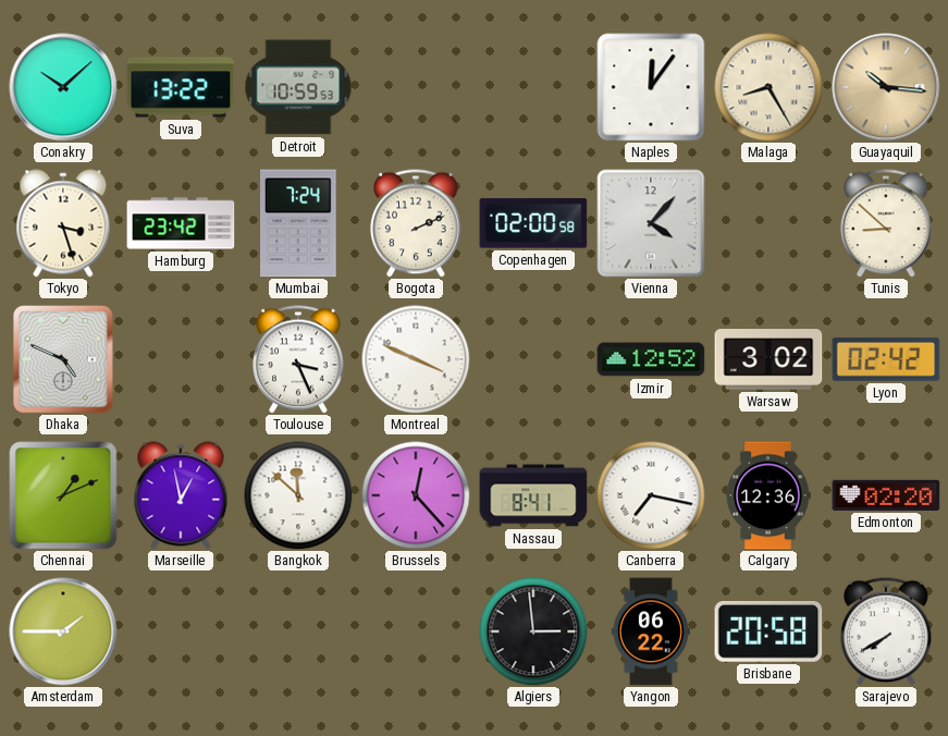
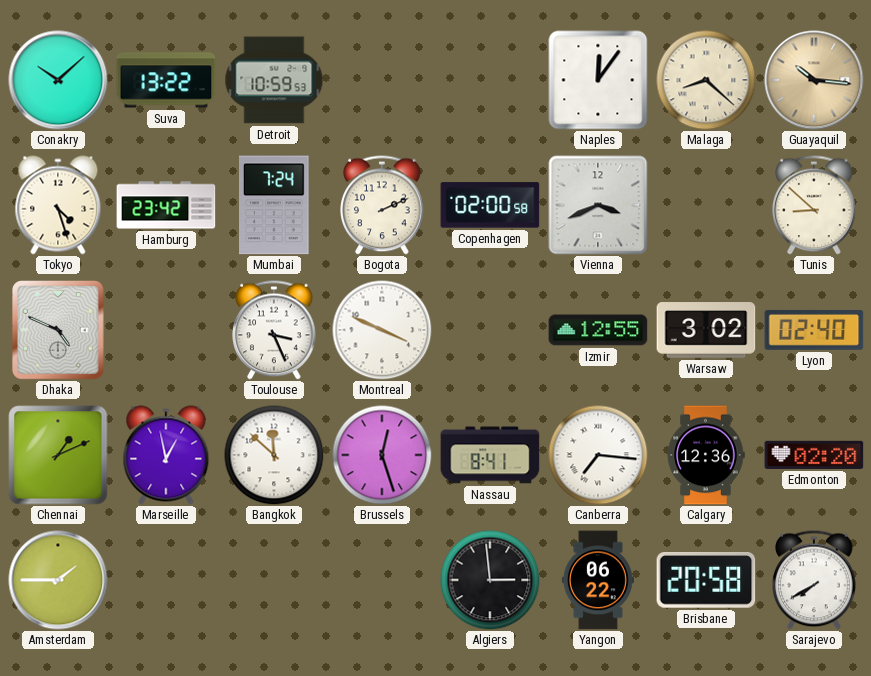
Malaga: 8:25 -> 8:22
Tokyo: 3:27 -> 4:27
Vienna: 4:07 -> 3:41
Izmir: 12:52 -> 12:55
Lyon: 02:42 -> 02:40
Brussels: 12:23 -> 12:27
Canberra: 7:17 -> 7:16
